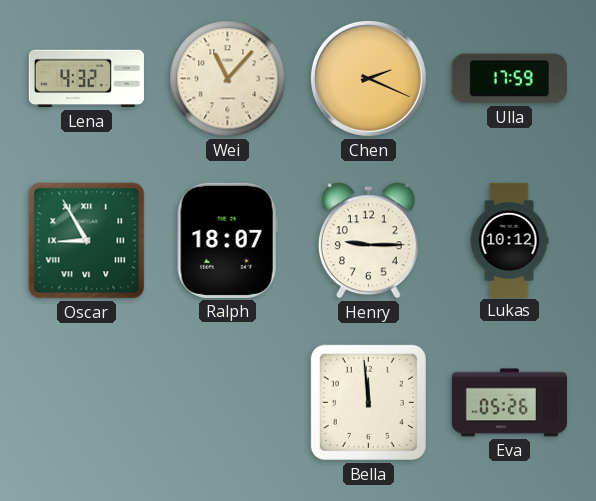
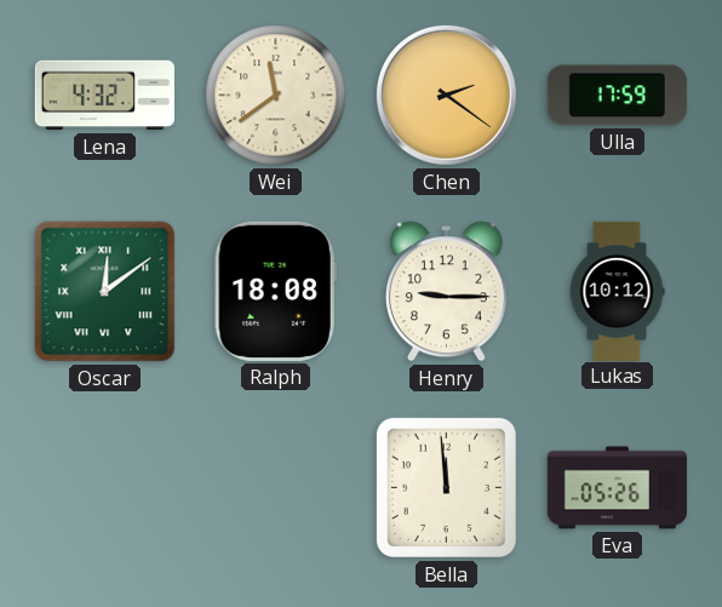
Wei: 11:07 -> 11:39
Chen: 2:19 -> 2:21
Oscar: 8:55 -> 12:09
Ralph: 18:07 -> 18:08
